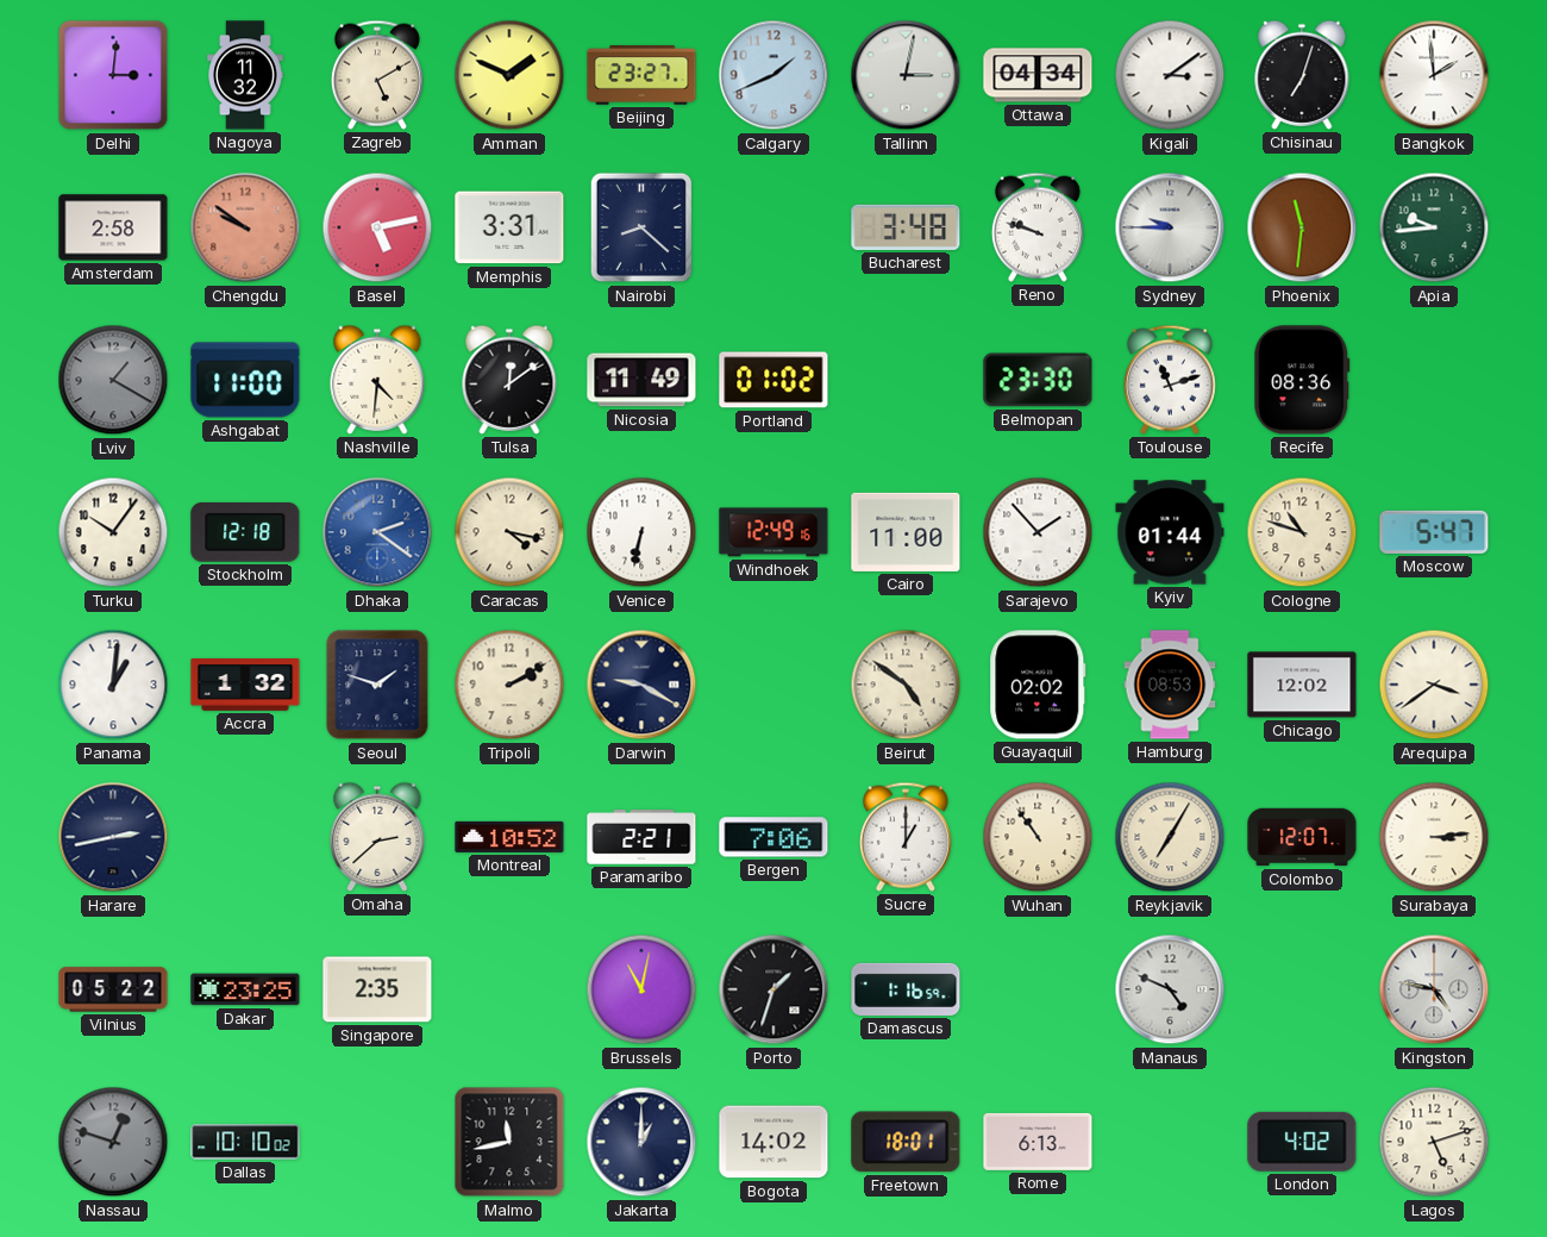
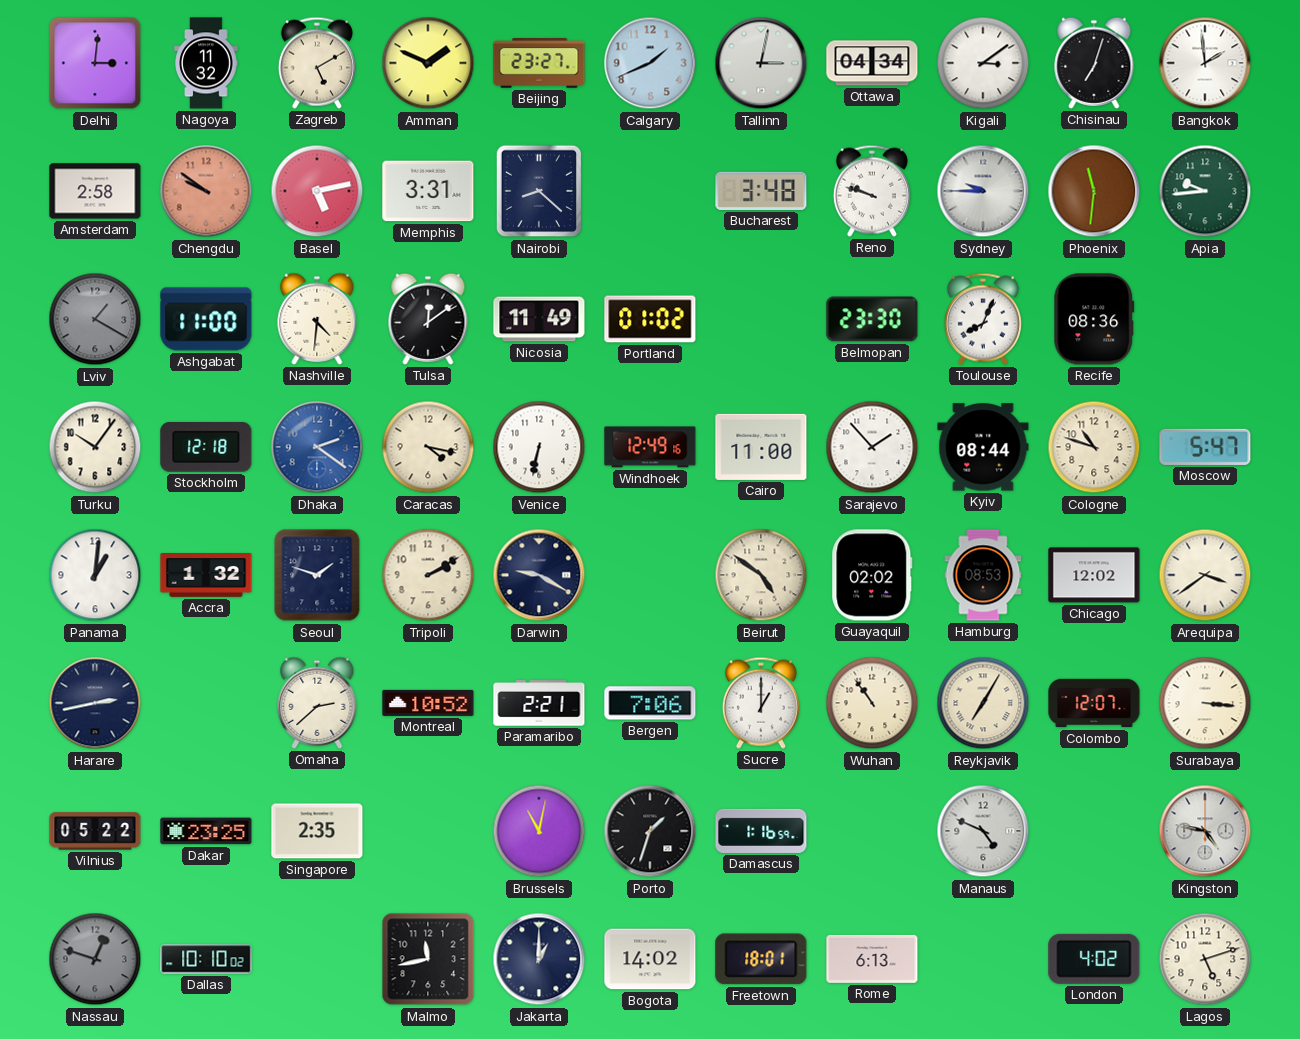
Toulouse: 11:12 -> 8:04
Kyiv: 01:44 -> 08:44
Surabaya: 3:14 -> 3:16
